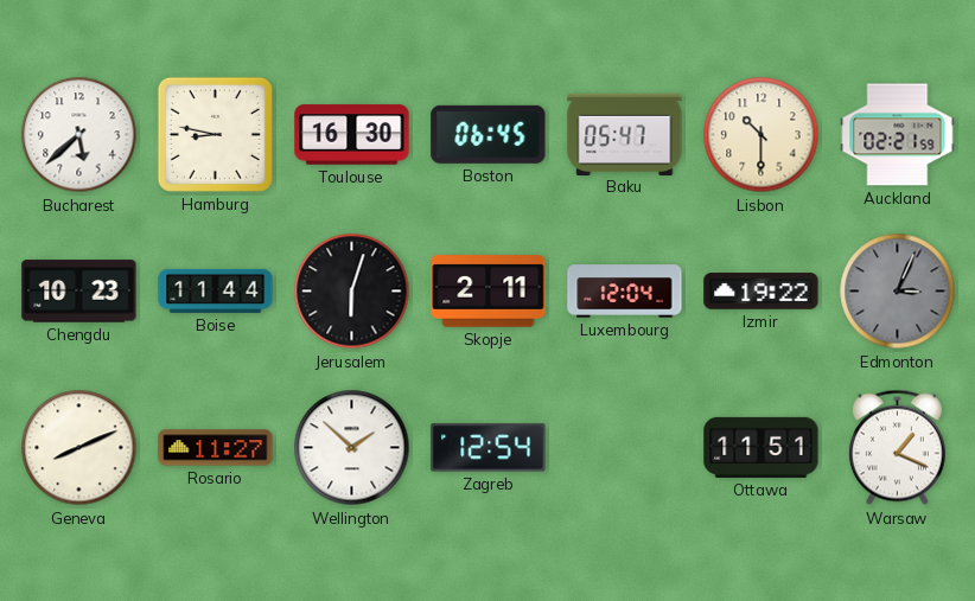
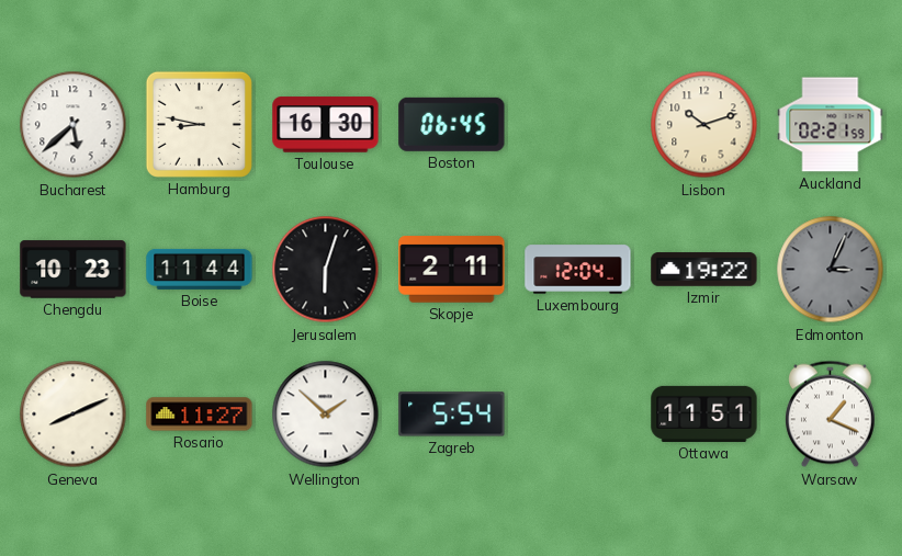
Baku: 05:47 -> none
Lisbon: 10:30 -> 10:12
Zagreb: 12:54 -> 5:54
